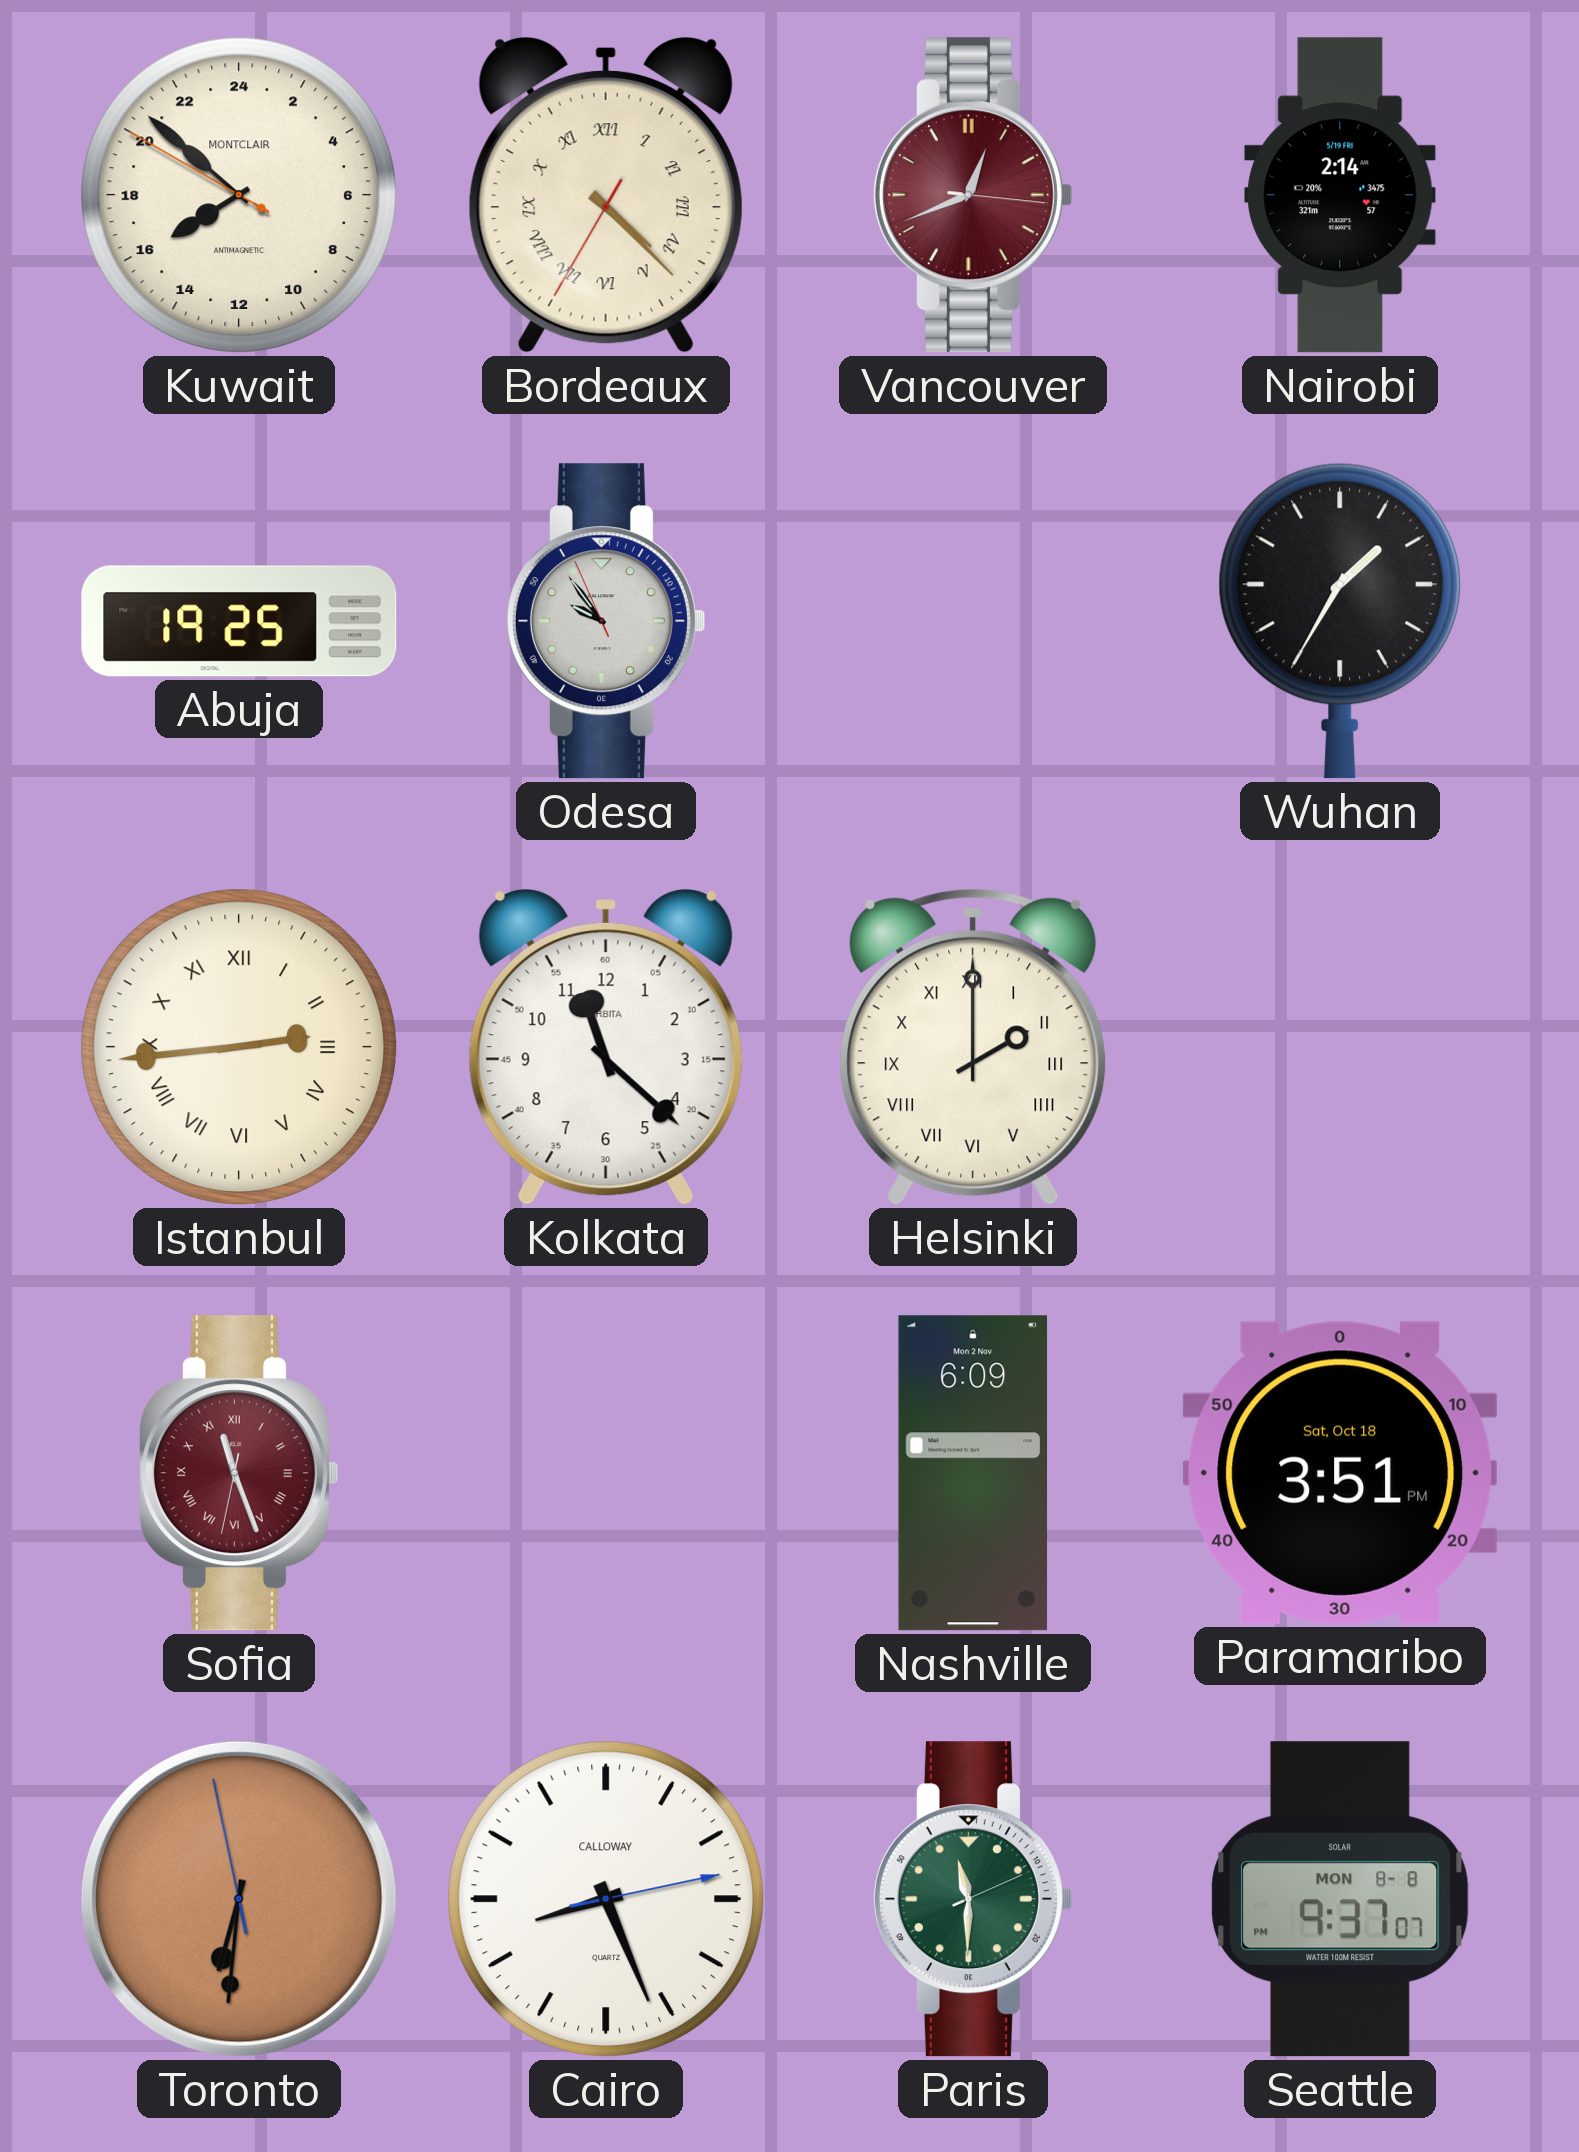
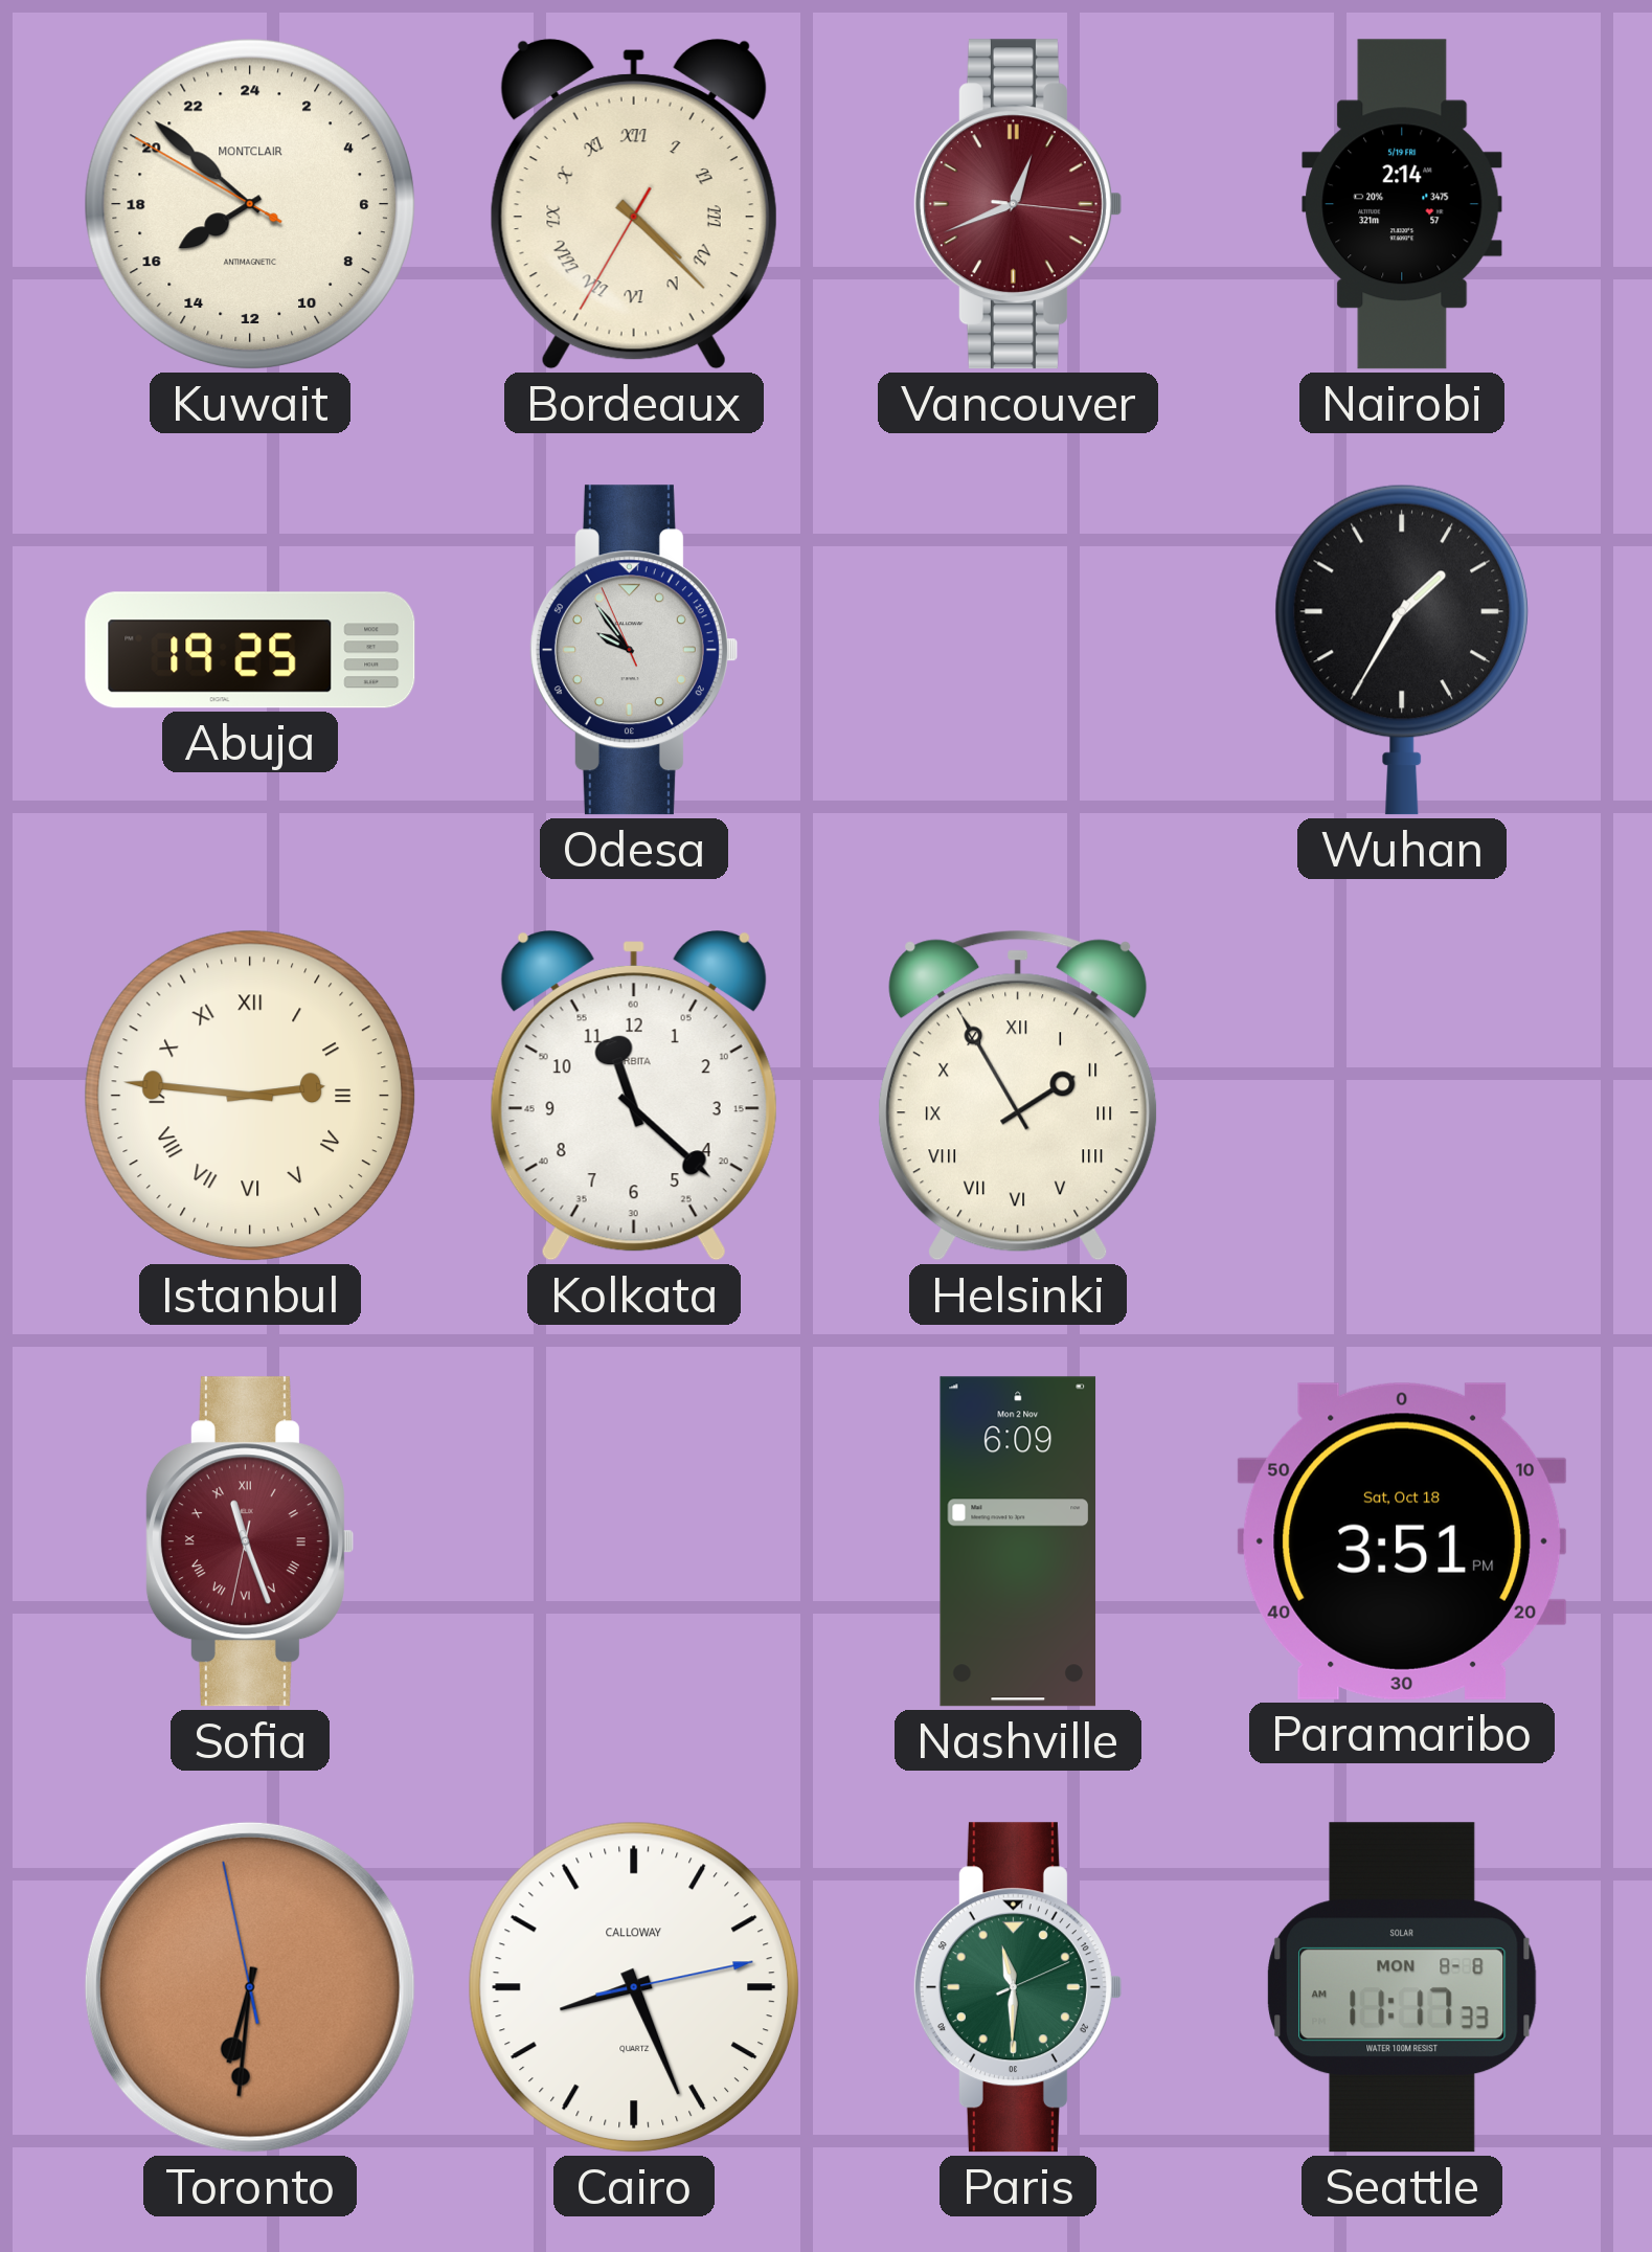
Istanbul: 2:44 -> 2:46
Helsinki: 2:00 -> 1:55
Seattle: 9:37 -> 11:17
